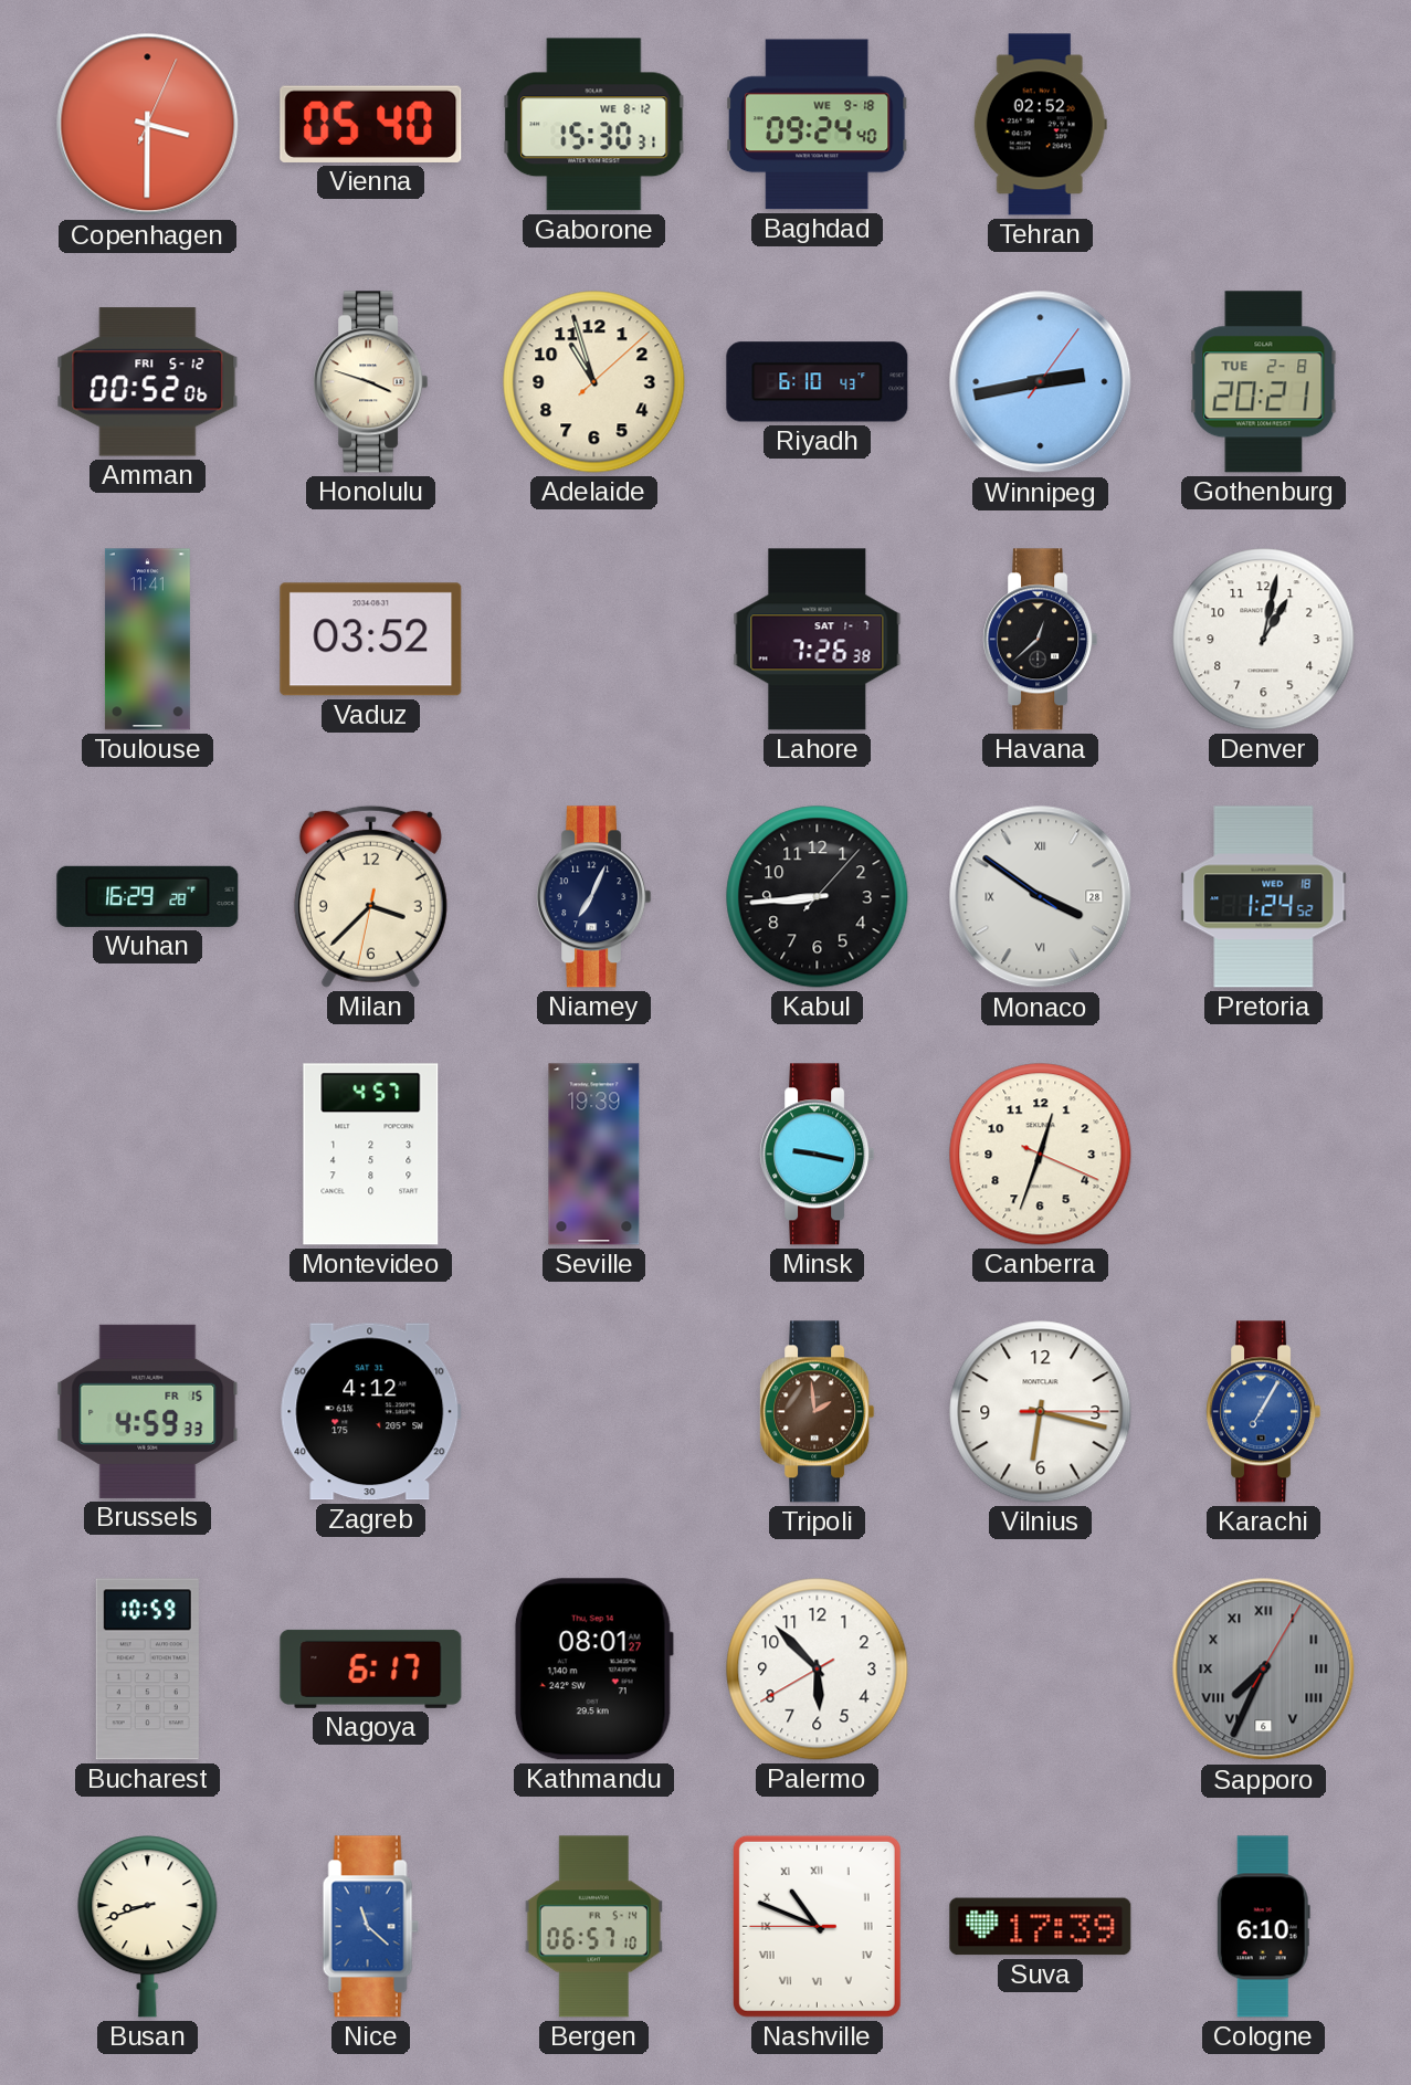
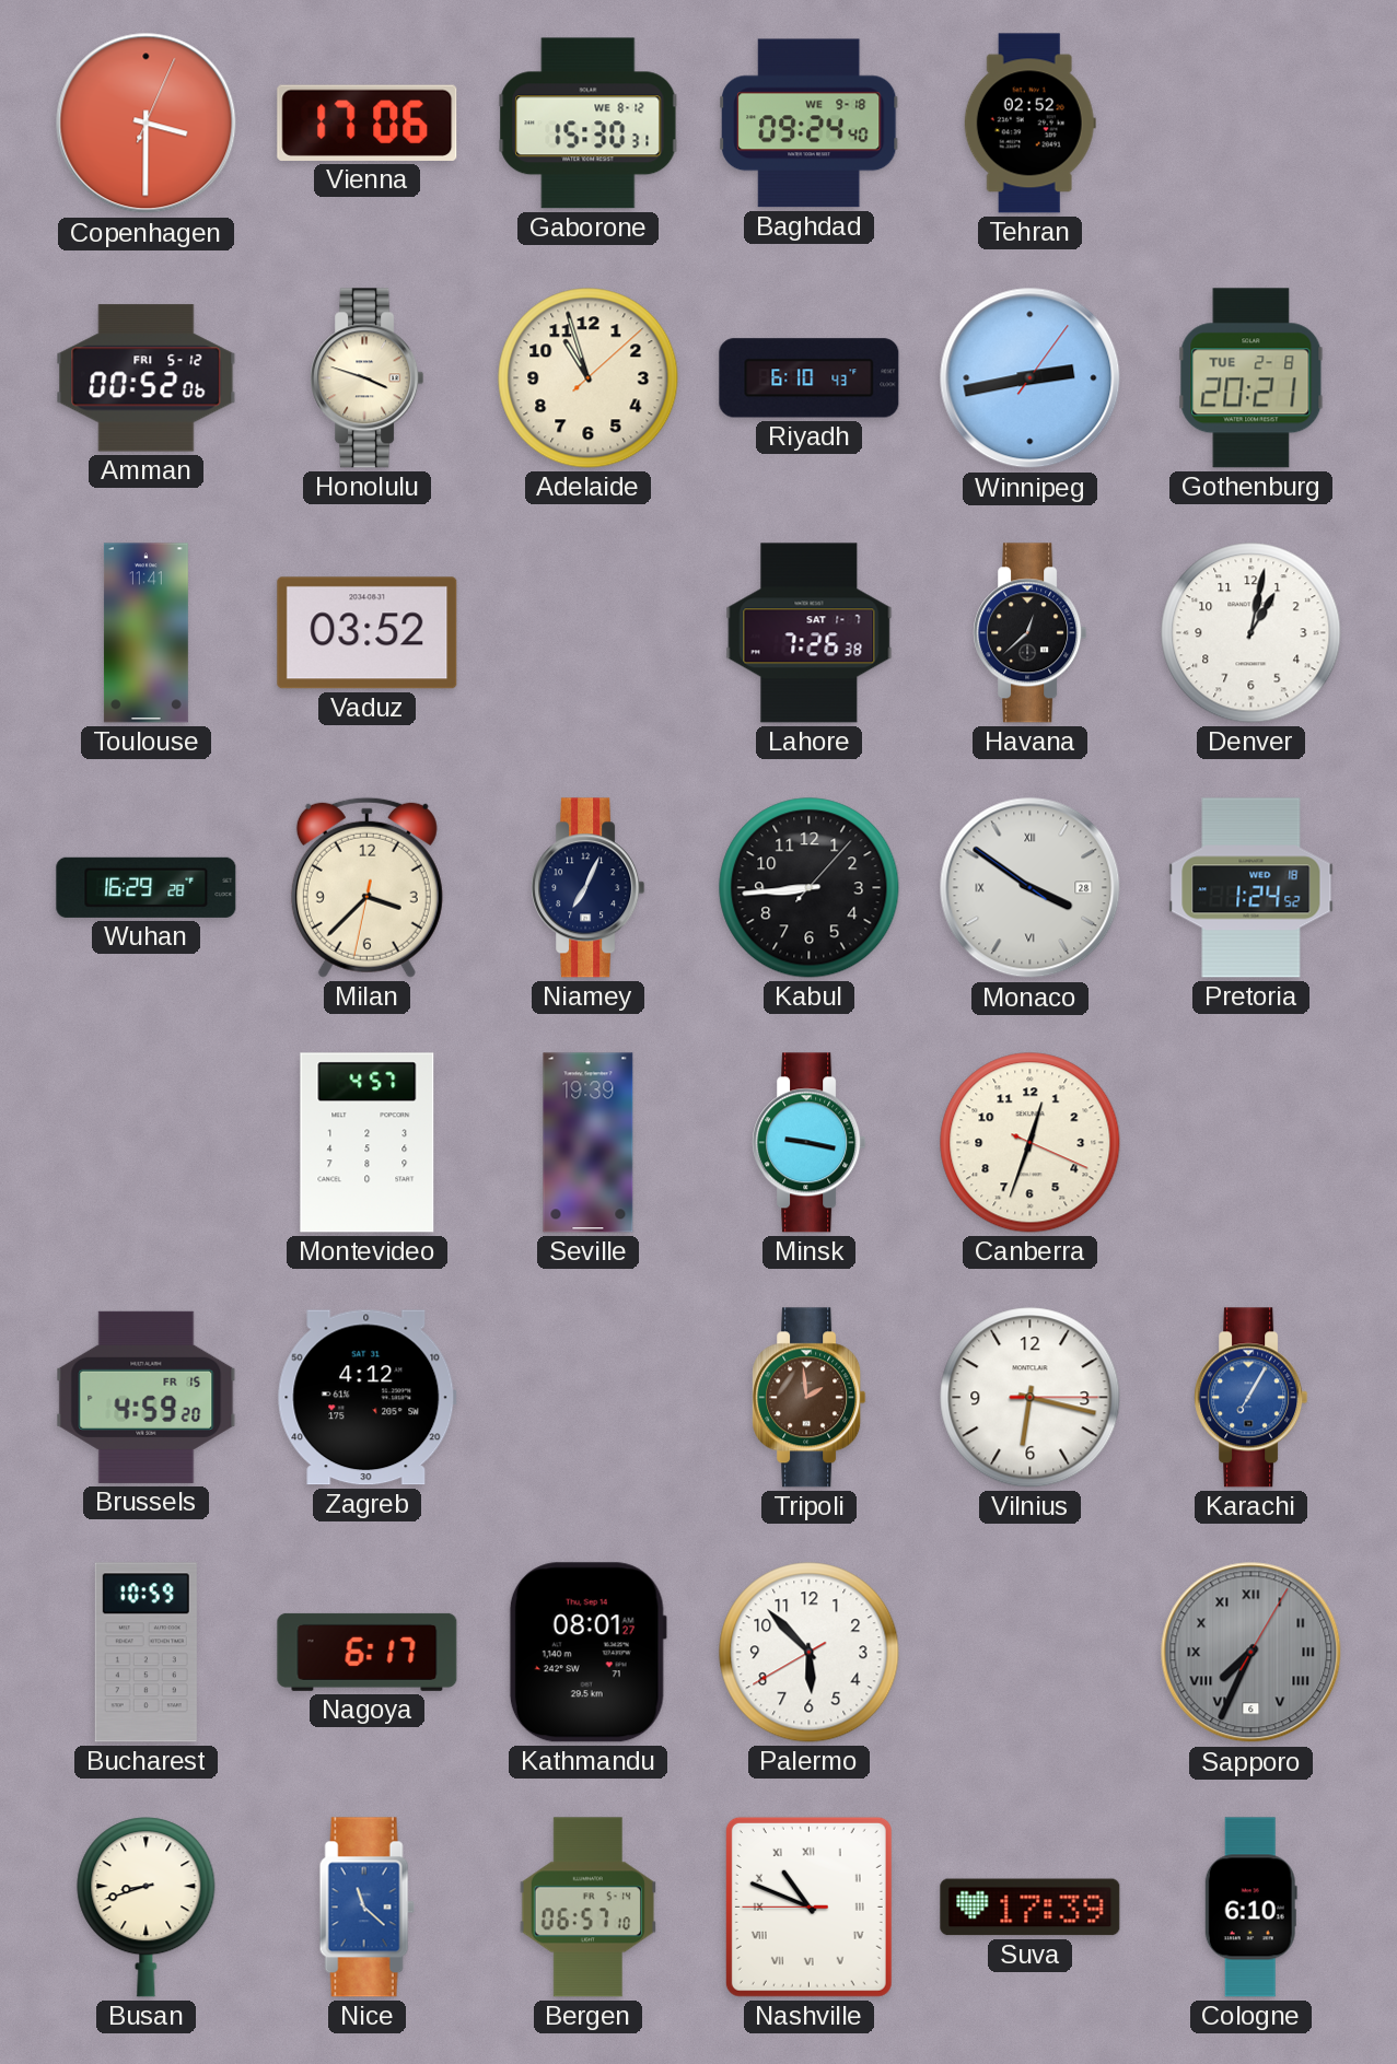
Vienna: 05:40 -> 17:06
Brussels: 4:59:33 -> 4:59:20
